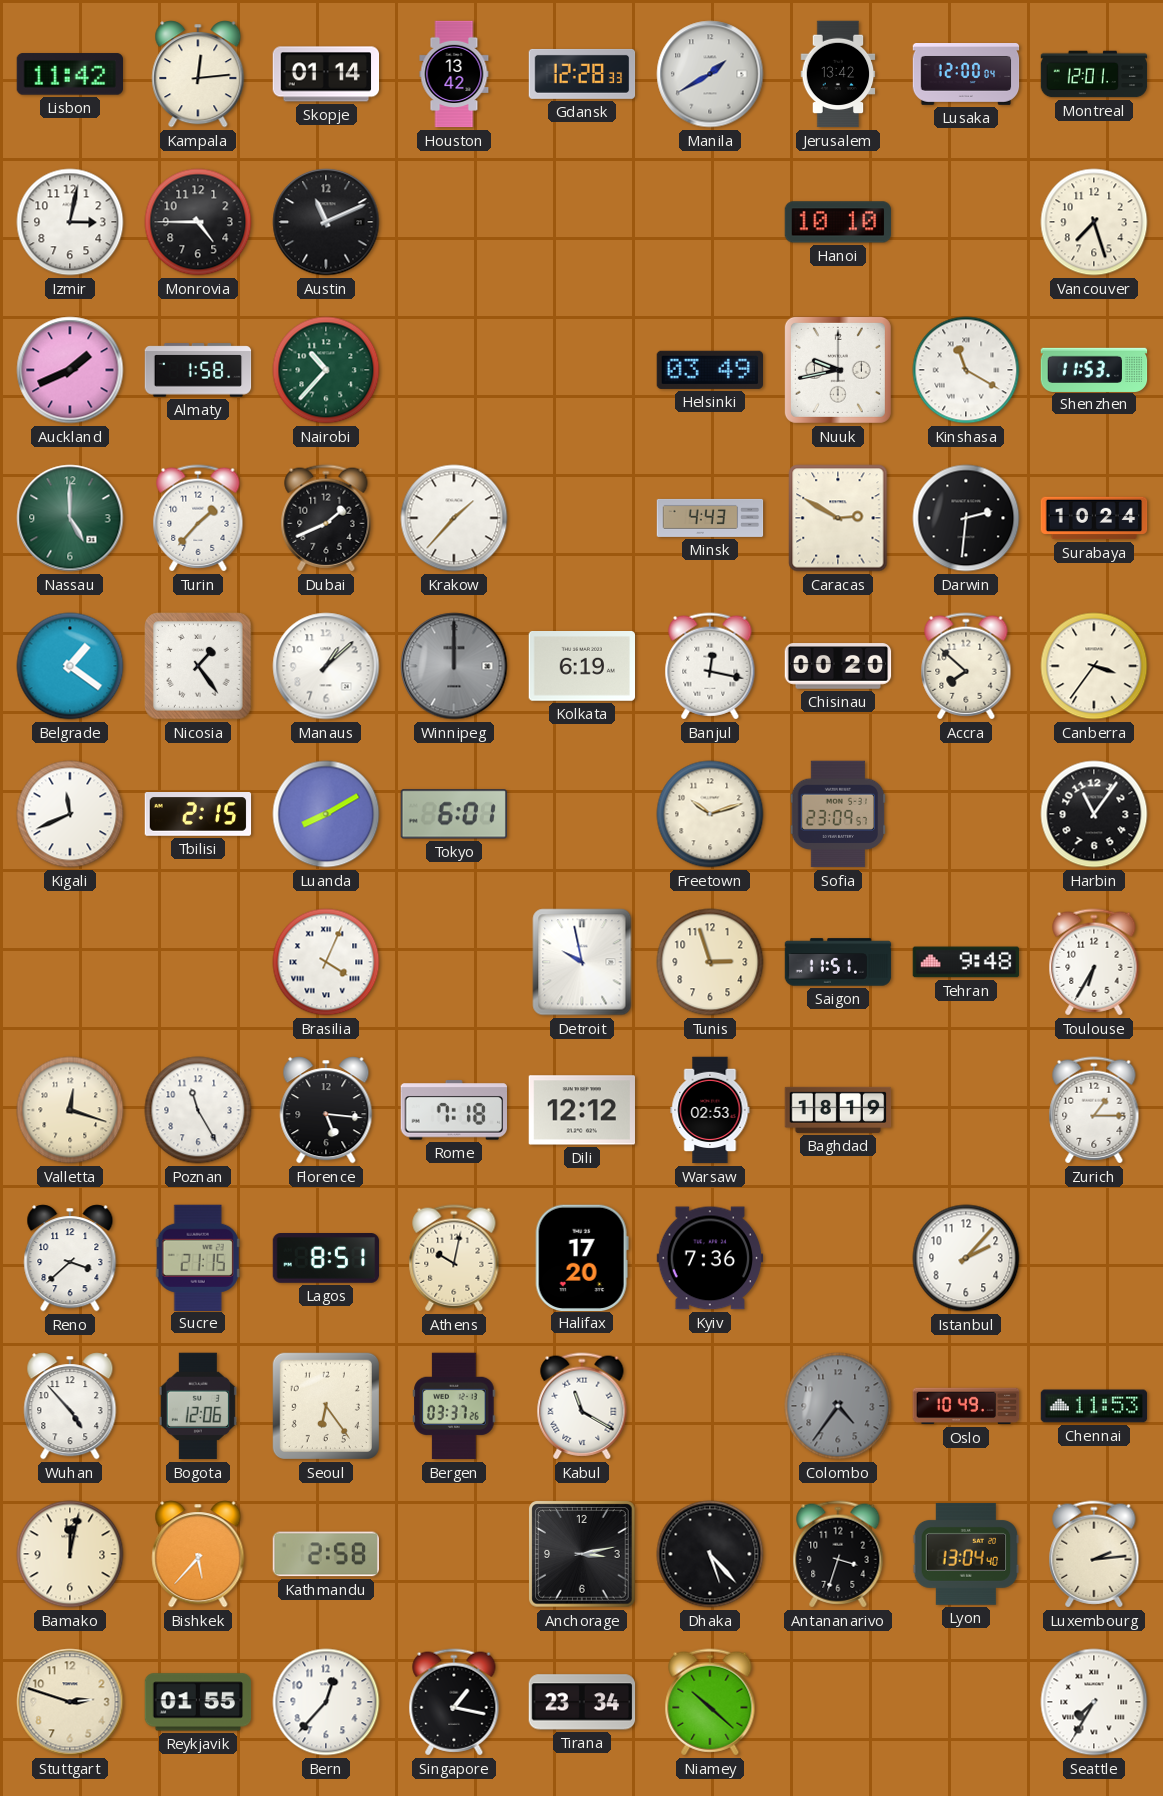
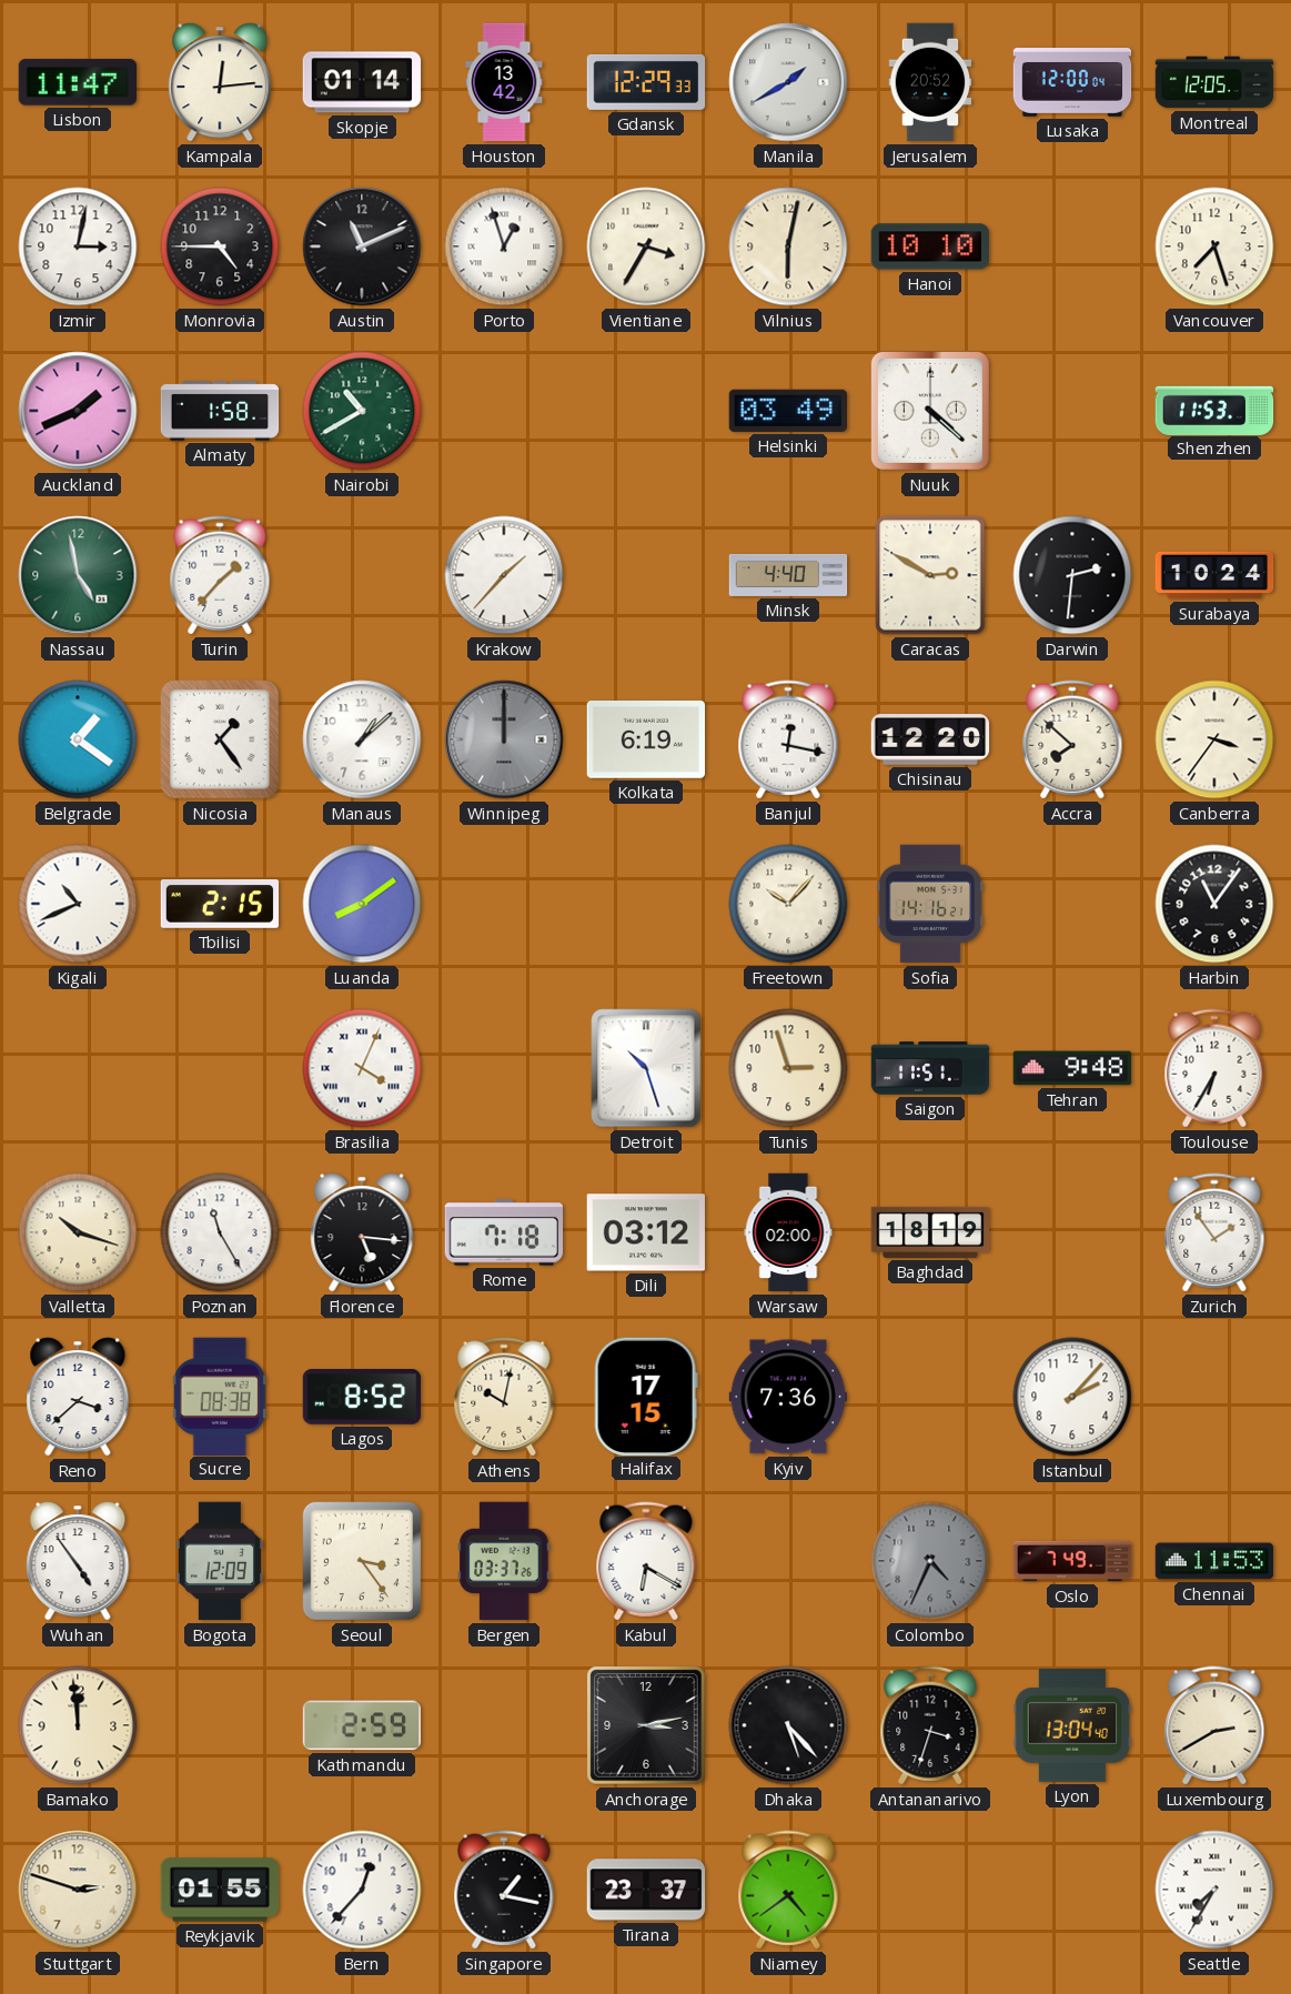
Lisbon: 11:42 -> 11:47
Gdansk: 12:28 -> 12:29
Jerusalem: 13:42 -> 20:52
Montreal: 12:01 -> 12:05
Porto: none -> 12:57
Vientiane: none -> 3:35
Vilnius: none -> 6:02
Nairobi: 10:37 -> 10:40
Nuuk: 9:43 -> 4:22
Kinshasa: 11:20 -> none
Nassau: 5:00 -> 4:58
Dubai: 1:41 -> none
Minsk: 4:43 -> 4:40
Chisinau: 00:20 -> 12:20
Kigali: 11:41 -> 10:41
Luanda: 8:10 -> 8:09
Tokyo: 6:01 -> none
Freetown: 10:12 -> 10:07
Sofia: 23:09 -> 14:16
Detroit: 9:58 -> 10:27
Valletta: 12:18 -> 10:18
Dili: 12:12 -> 03:12
Warsaw: 02:53 -> 02:00
Zurich: 1:15 -> 1:54
Sucre: 21:15 -> 08:38
Lagos: 8:51 -> 8:52
Halifax: 17:20 -> 17:15
Wuhan: 4:53 -> 4:54
Bogota: 12:06 -> 12:09
Seoul: 6:24 -> 3:24
Kabul: 11:20 -> 6:20
Colombo: 4:36 -> 4:34
Oslo: 10:49 -> 7:49
Bamako: 12:02 -> 11:59
Bishkek: 5:37 -> none
Kathmandu: 2:58 -> 2:59
Luxembourg: 2:14 -> 2:40
Tirana: 23:34 -> 23:37
Niamey: 10:22 -> 4:39
